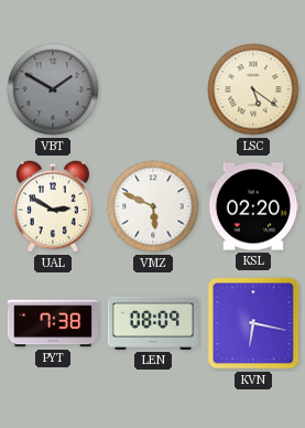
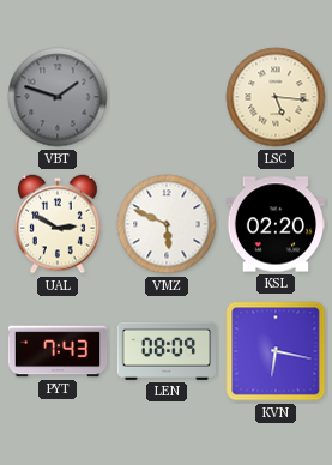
VBT: 1:50 -> 1:48
LSC: 5:21 -> 5:16
PYT: 7:38 -> 7:43
